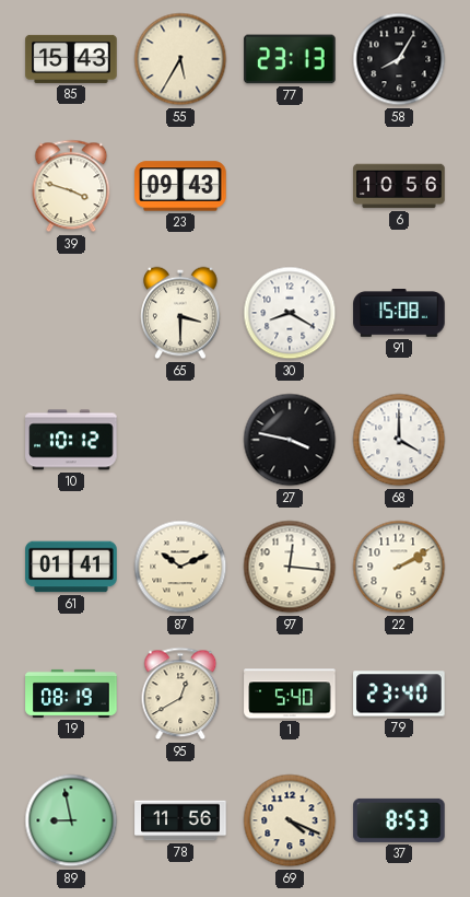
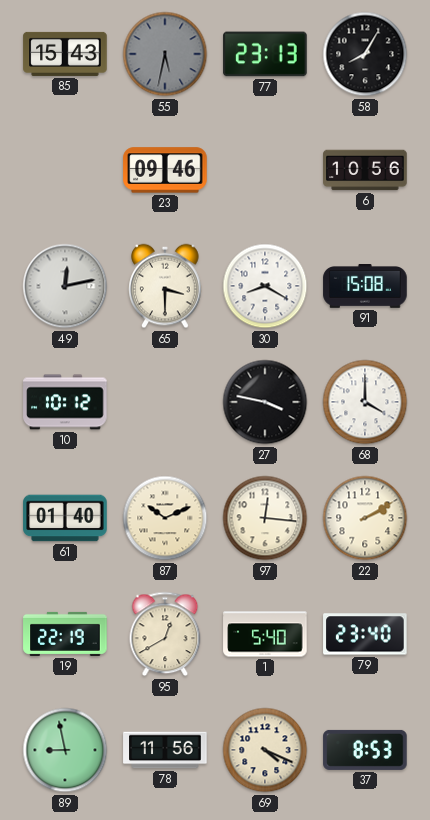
55: 5:35 -> 5:32
55 dial: cream -> grey
39: 3:48 -> none
23: 09:43 -> 09:46
49: none -> 12:13
61: 01:41 -> 01:40
19: 08:19 -> 22:19
